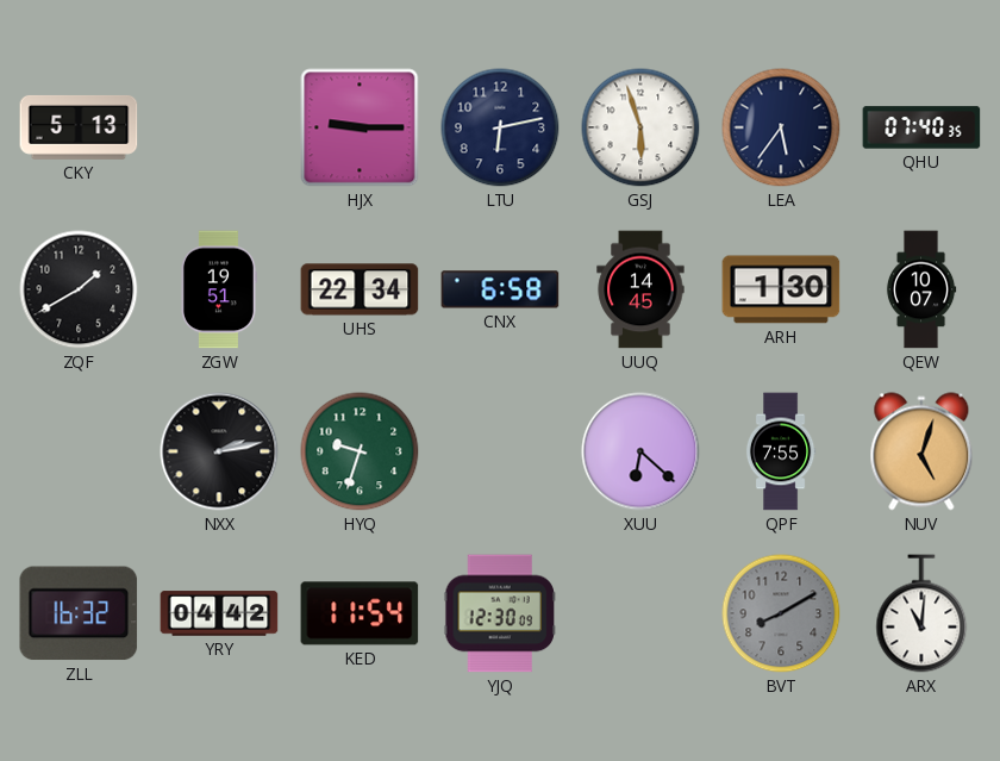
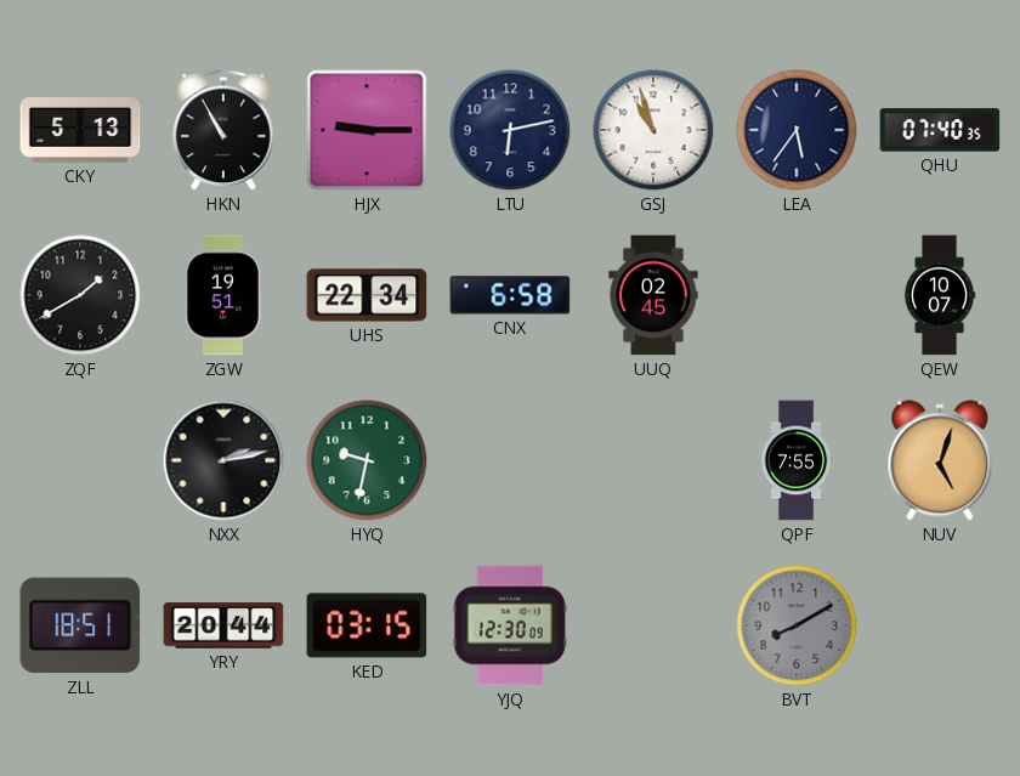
HKN: none -> 10:55
GSJ: 5:57 -> 10:57
UUQ: 14:45 -> 02:45
ARH: 1:30 -> none
HYQ: 9:33 -> 9:32
XUU: 6:22 -> none
ZLL: 16:32 -> 18:51
YRY: 04:42 -> 20:44
KED: 11:54 -> 03:15
ARX: 11:01 -> none
